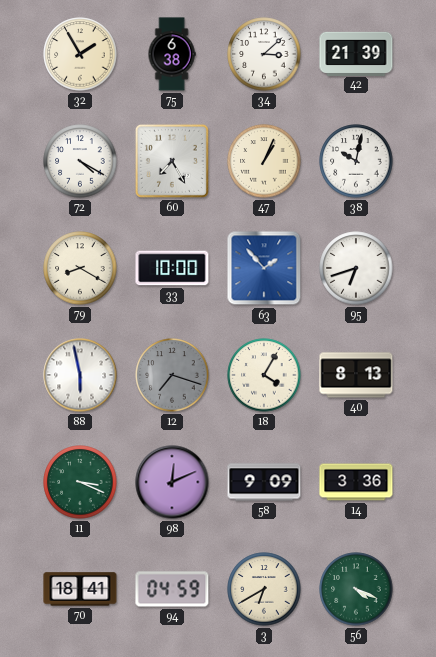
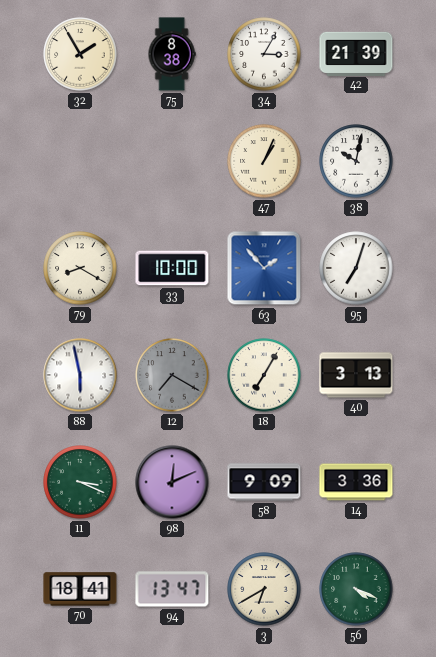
75: 6:38 -> 8:38
34: 3:08 -> 3:05
72: 4:20 -> none
60: 7:25 -> none
95: 6:42 -> 7:03
12: 7:18 -> 7:20
18: 4:05 -> 7:05
40: 8:13 -> 3:13
94: 04:59 -> 13:47
